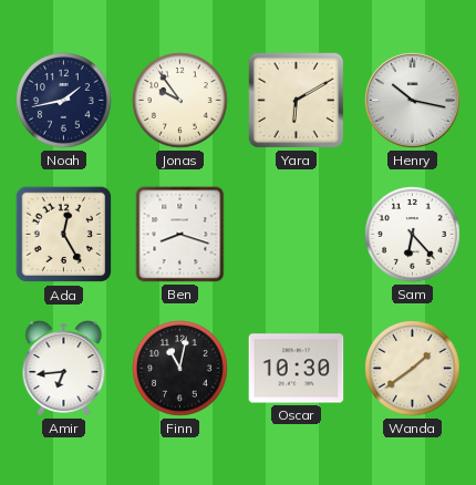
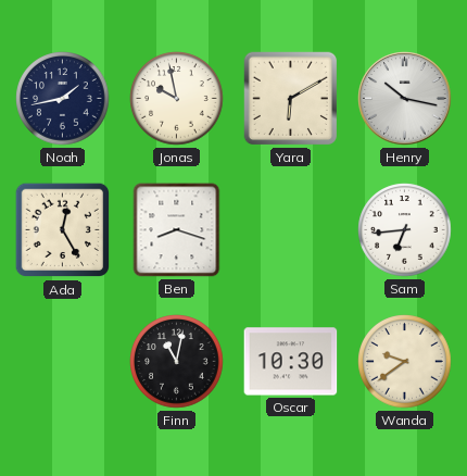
Jonas: 9:54 -> 9:58
Sam: 6:23 -> 6:44
Amir: 6:44 -> none
Wanda: 1:39 -> 9:39
